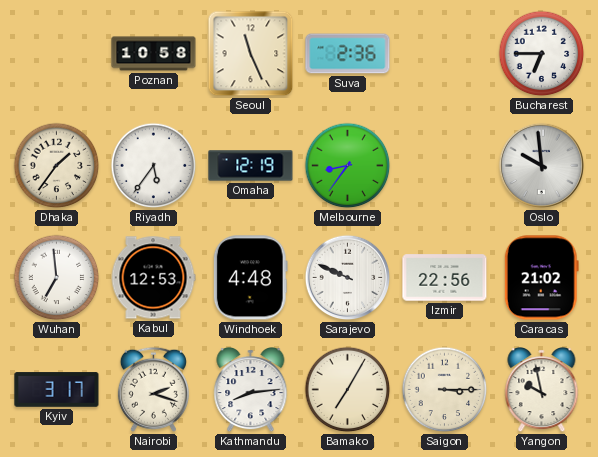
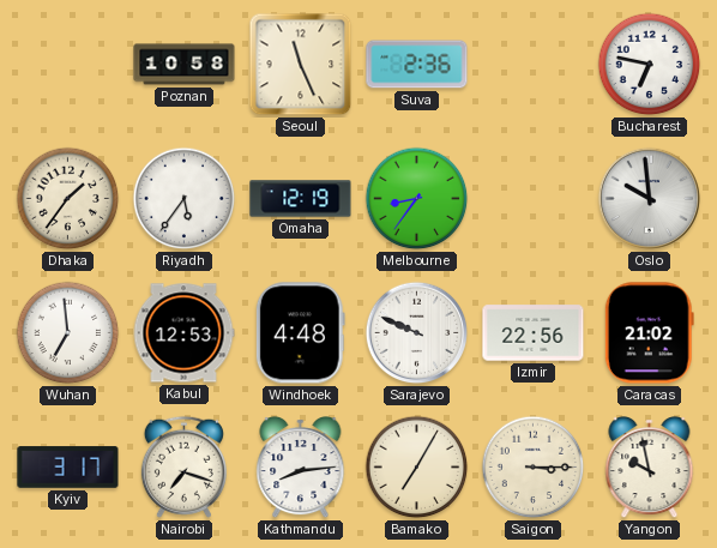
Bucharest: 6:45 -> 6:47
Nairobi: 2:18 -> 7:18
